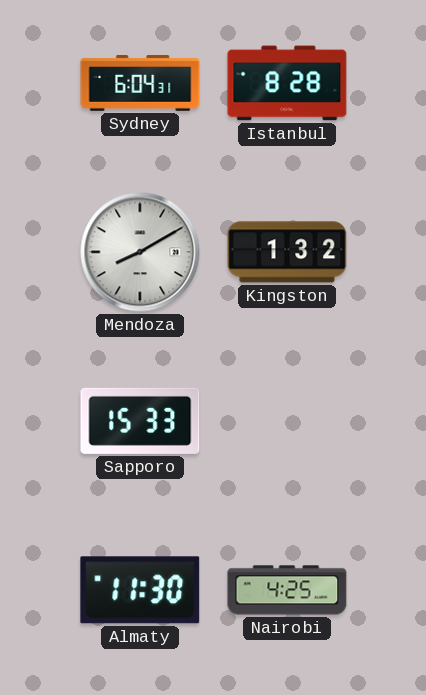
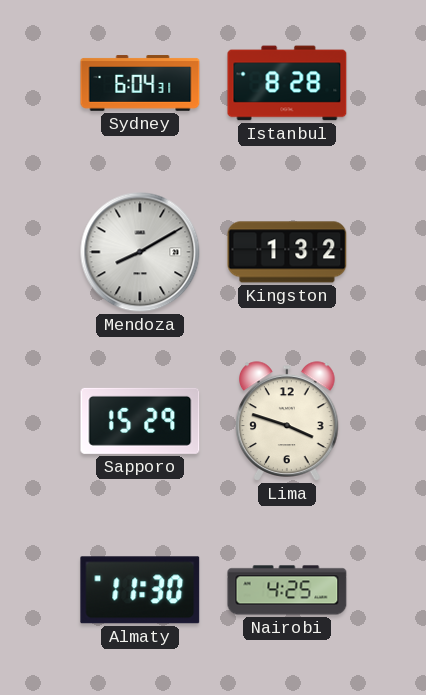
Sapporo: 15:33 -> 15:29
Lima: none -> 3:48
